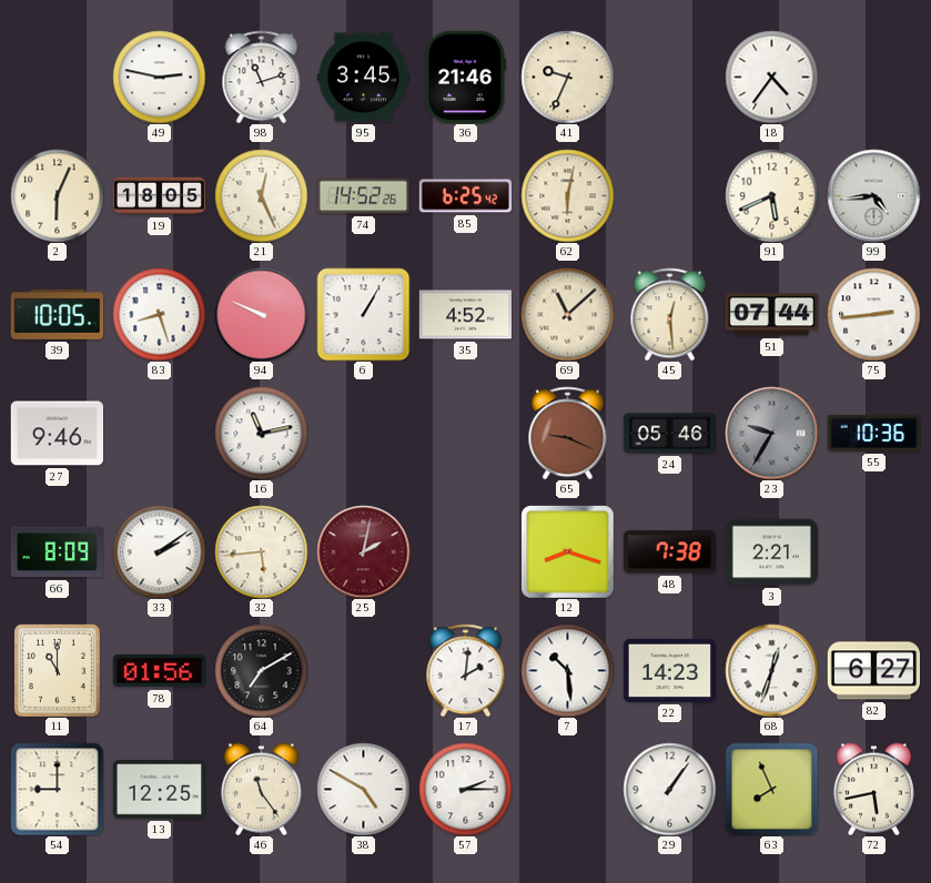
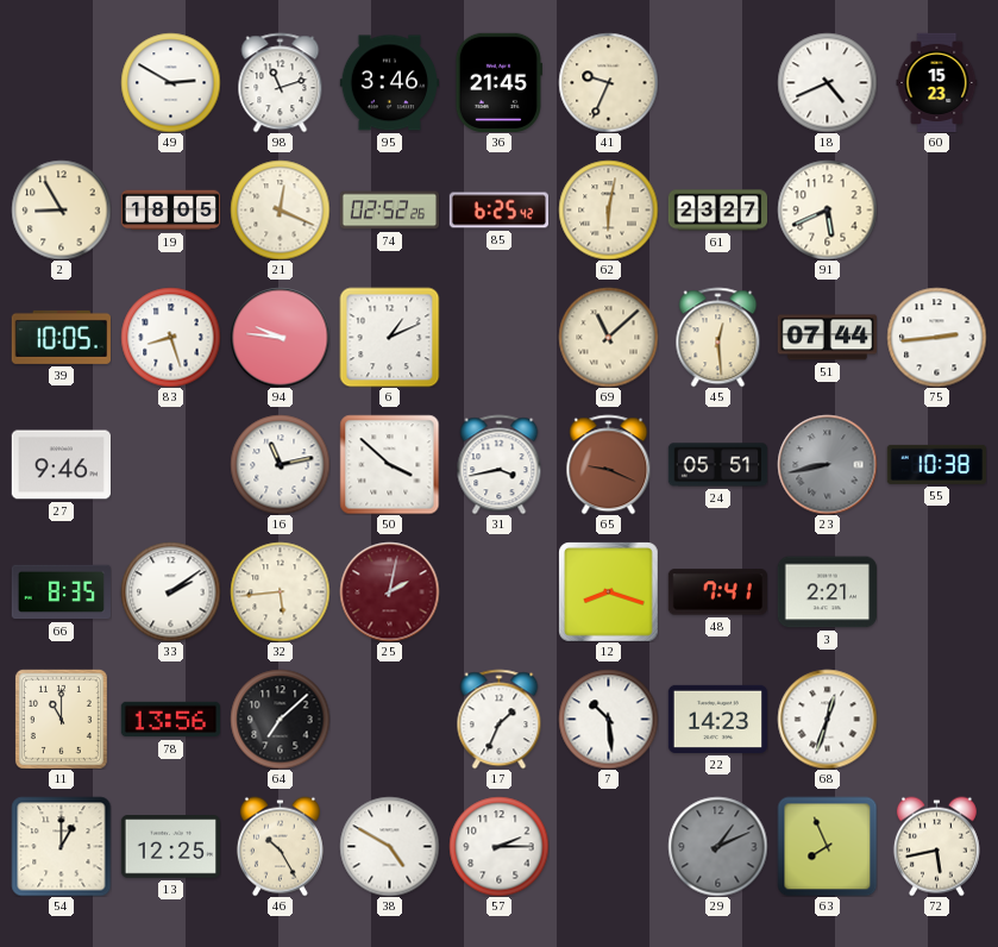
49: 2:47 -> 2:50
95: 3:45 -> 3:46
36: 21:46 -> 21:45
18: 4:36 -> 4:41
60: none -> 15:23
2: 6:04 -> 8:55
21: 12:26 -> 12:19
74: 14:52 -> 02:52
61: none -> 23:27
99: 4:44 -> none
94: 9:49 -> 9:46
6: 1:05 -> 1:11
35: 4:52 -> none
50: none -> 3:52
31: none -> 3:43
24: 05:46 -> 05:51
23: 9:35 -> 8:43
55: 10:36 -> 10:38
66: 8:09 -> 8:35
48: 7:38 -> 7:41
78: 01:56 -> 13:56
64: 7:10 -> 7:08
17: 2:01 -> 1:34
82: 6:27 -> none
54: 9:00 -> 1:00
46: 11:24 -> 10:25
29: 1:06 -> 1:11
29 dial: white -> grey
